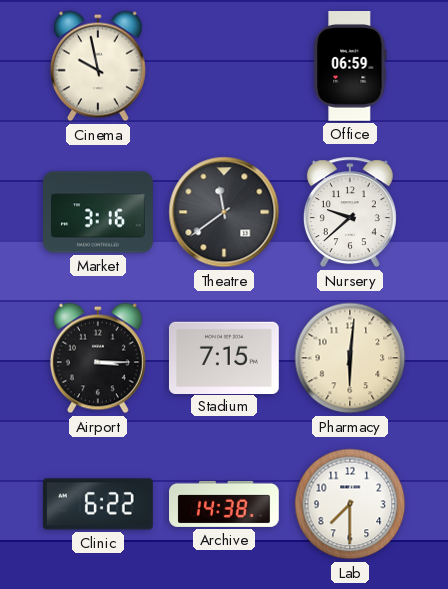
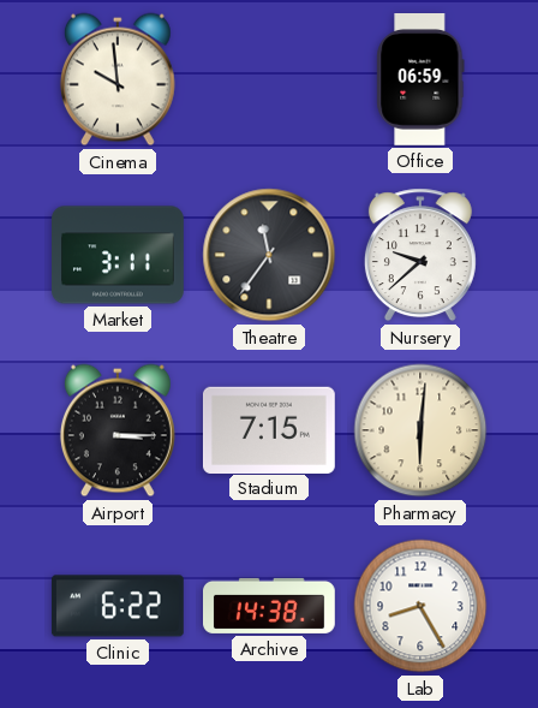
Cinema: 9:58 -> 9:59
Market: 3:16 -> 3:11
Theatre: 11:39 -> 11:36
Lab: 7:30 -> 8:25
